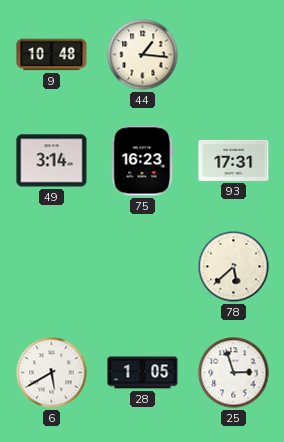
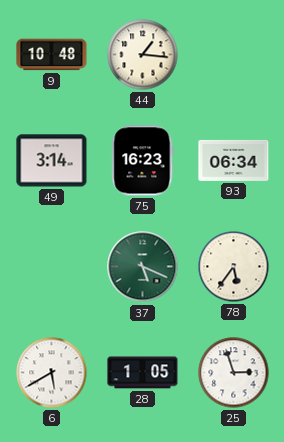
93: 17:31 -> 06:34
37: none -> 5:19
78: 5:38 -> 5:36
